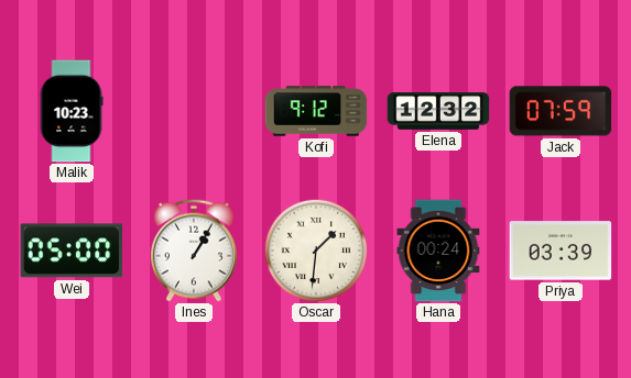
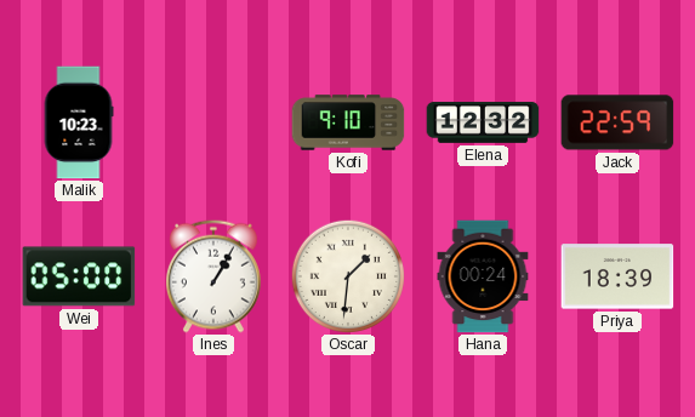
Kofi: 9:12 -> 9:10
Jack: 07:59 -> 22:59
Priya: 03:39 -> 18:39
